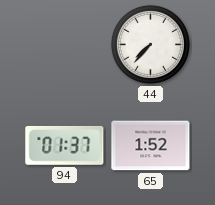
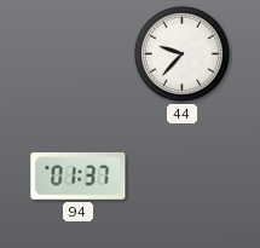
44: 7:37 -> 9:37
65: 1:52 -> none
